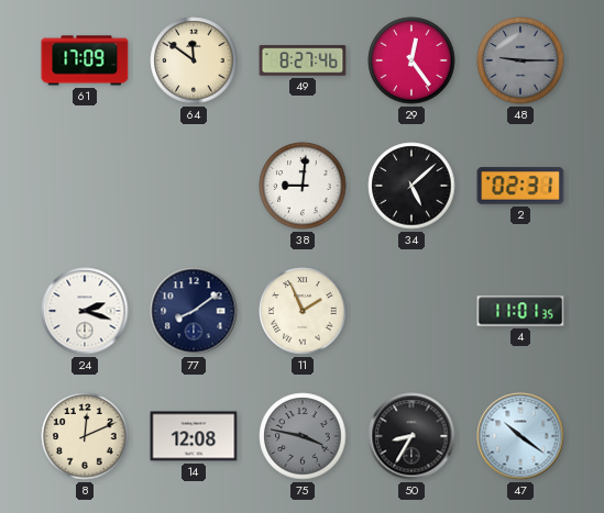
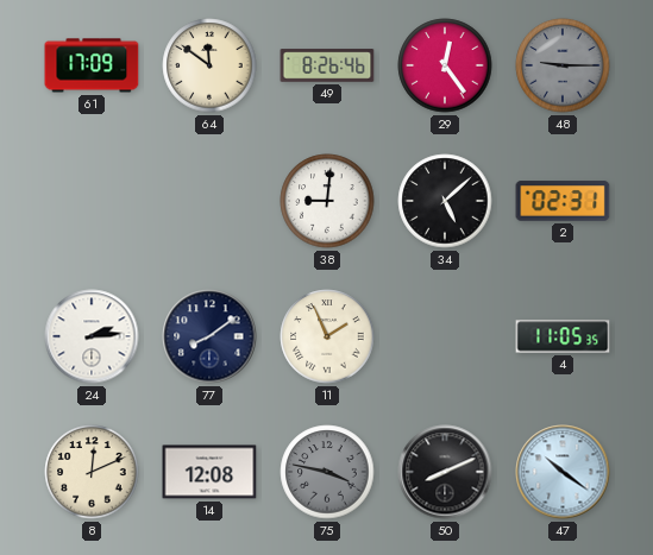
49: 8:27 -> 8:26
24: 2:18 -> 2:14
4: 11:01 -> 11:05
50: 8:35 -> 8:11
